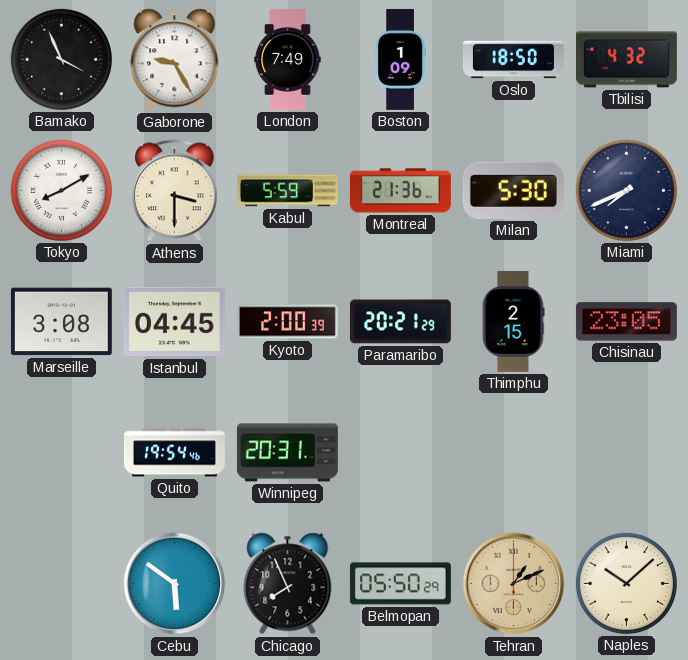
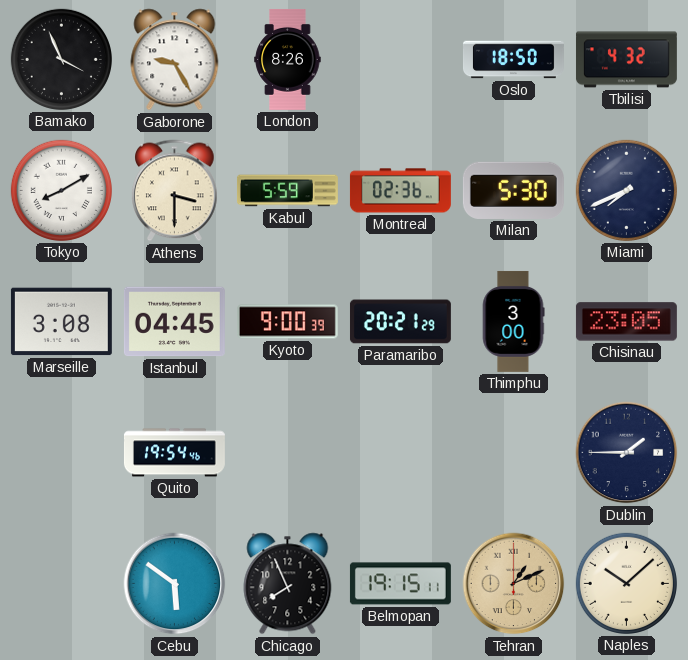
London: 7:49 -> 8:26
Boston: 1:09 -> none
Montreal: 21:36 -> 02:36
Kyoto: 2:00 -> 9:00
Thimphu: 2:15 -> 3:00
Winnipeg: 20:31 -> none
Dublin: none -> 1:45
Belmopan: 05:50 -> 19:15
